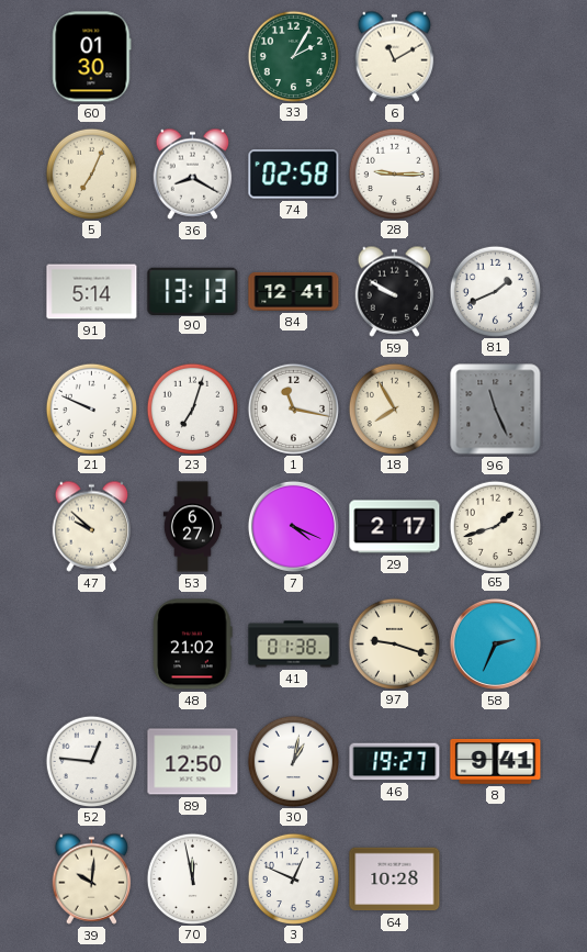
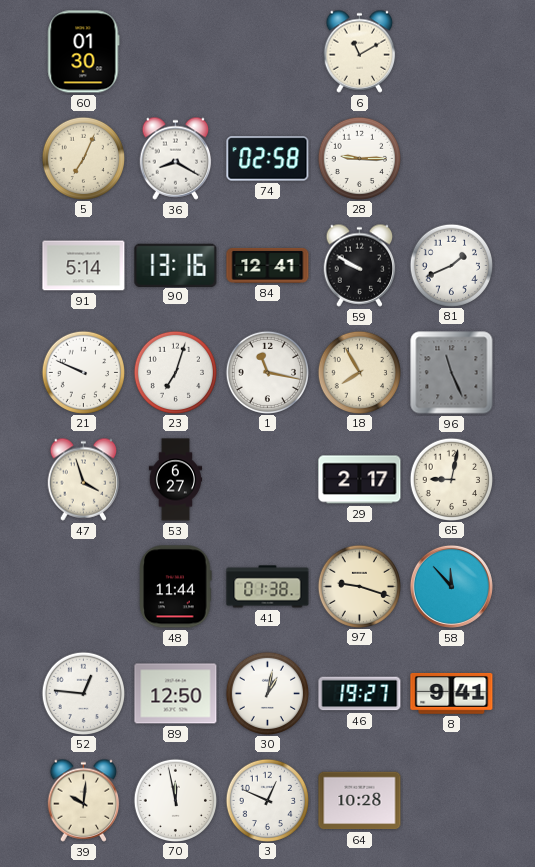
33: 2:05 -> none
90: 13:13 -> 13:16
47: 9:52 -> 3:57
7: 4:19 -> none
65: 1:42 -> 9:02
48: 21:02 -> 11:44
58: 2:34 -> 11:53
